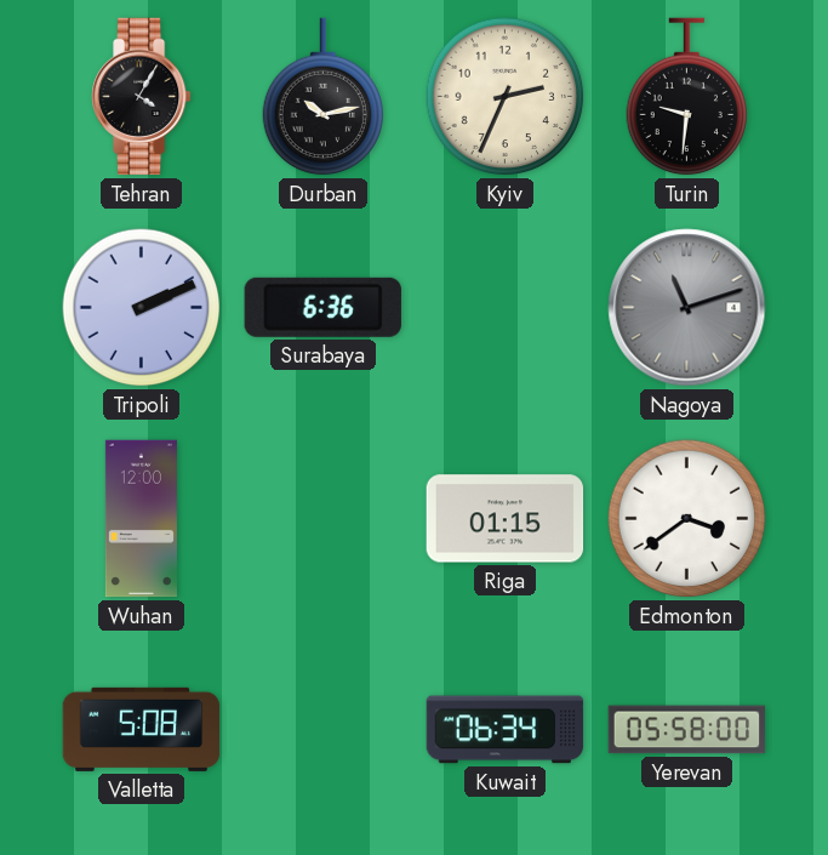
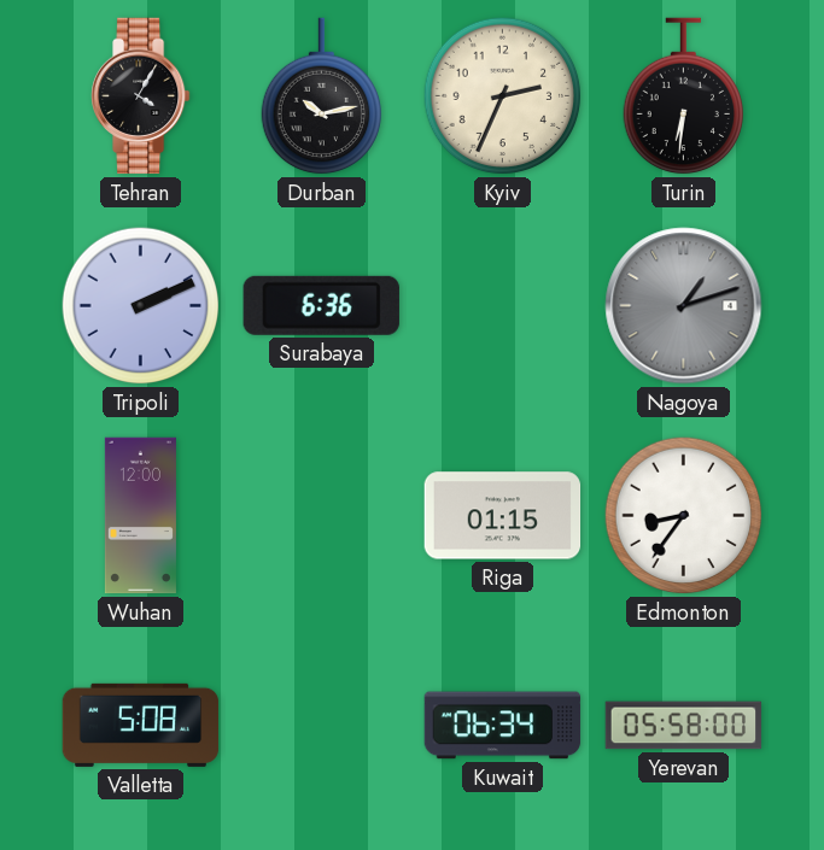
Turin: 9:31 -> 6:31
Nagoya: 11:12 -> 1:12
Edmonton: 3:39 -> 8:36
